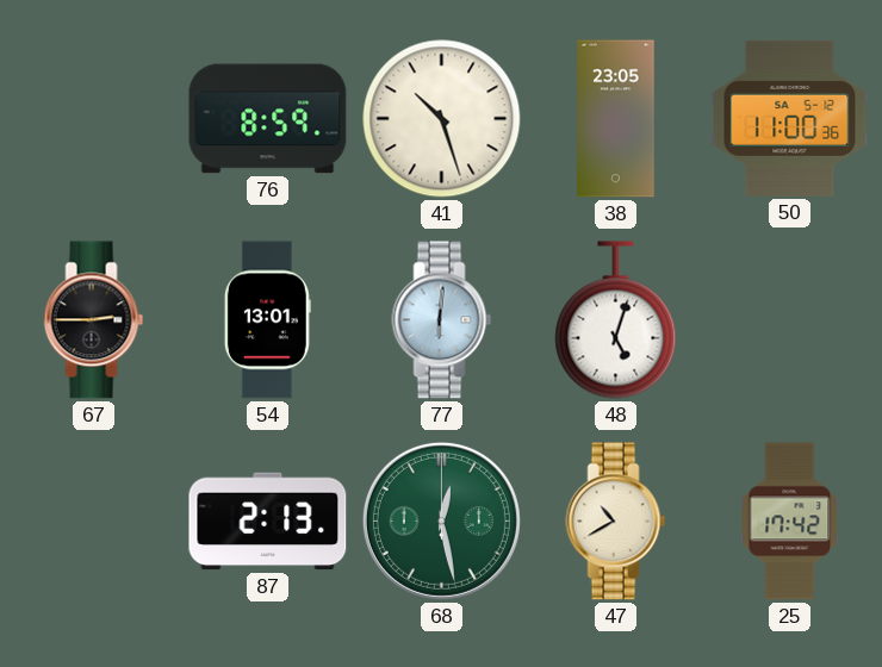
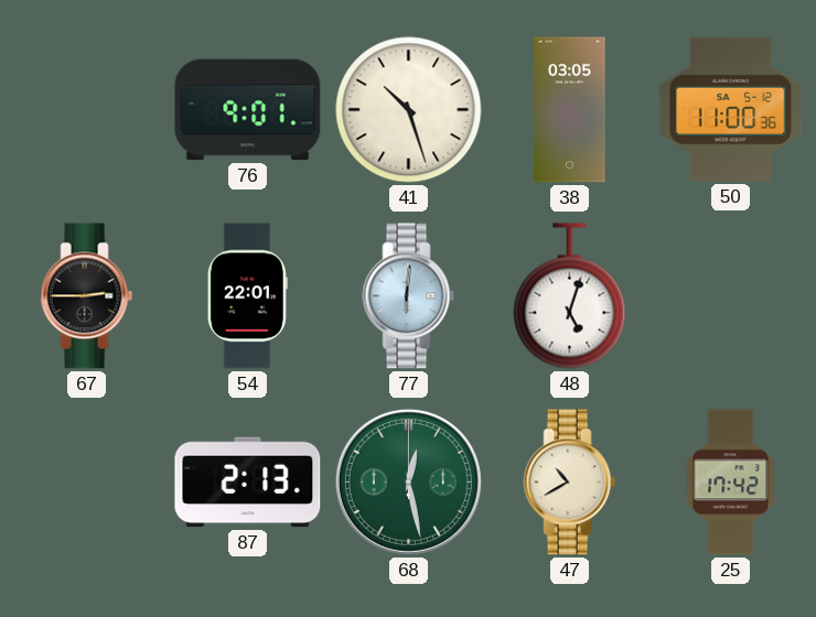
76: 8:59 -> 9:01
38: 23:05 -> 03:05
54: 13:01 -> 22:01
